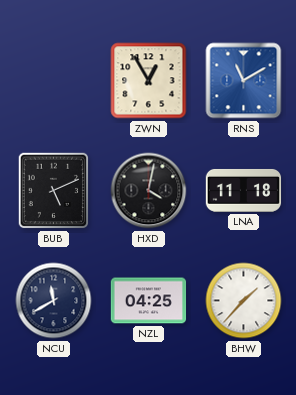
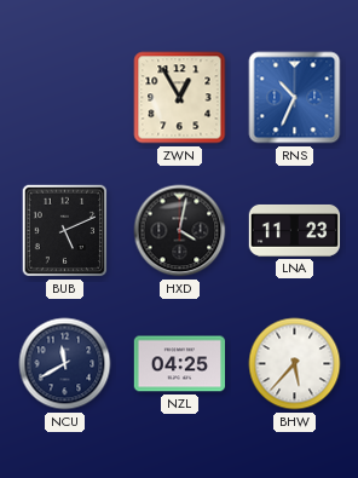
RNS: 11:10 -> 10:34
LNA: 11:18 -> 11:23
BHW: 1:37 -> 5:37
